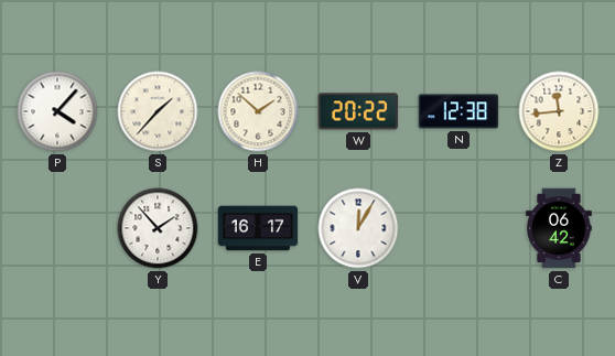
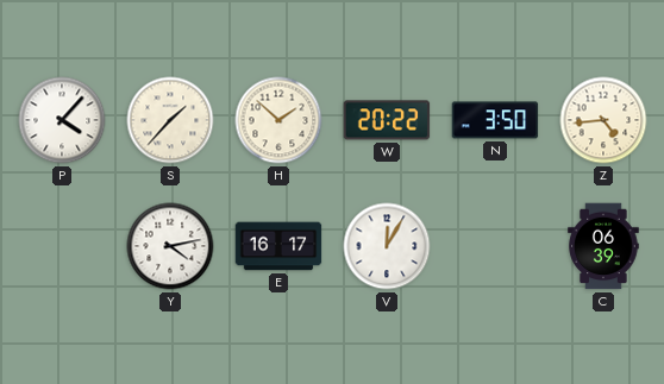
N: 12:38 -> 3:50
Z: 11:44 -> 4:44
Y: 1:53 -> 4:13
C: 06:42 -> 06:39
